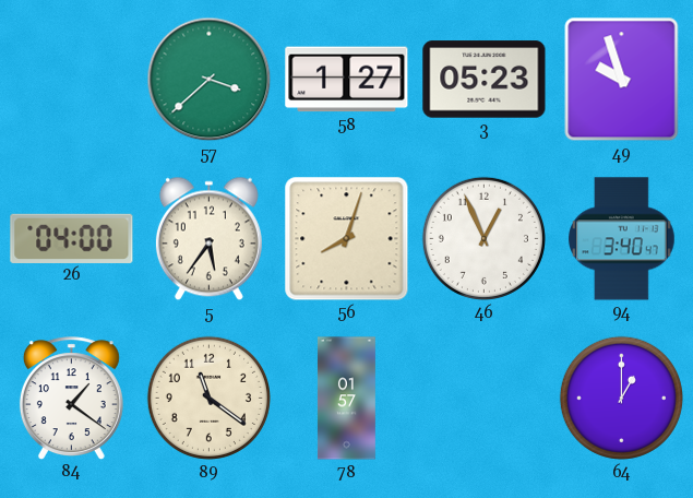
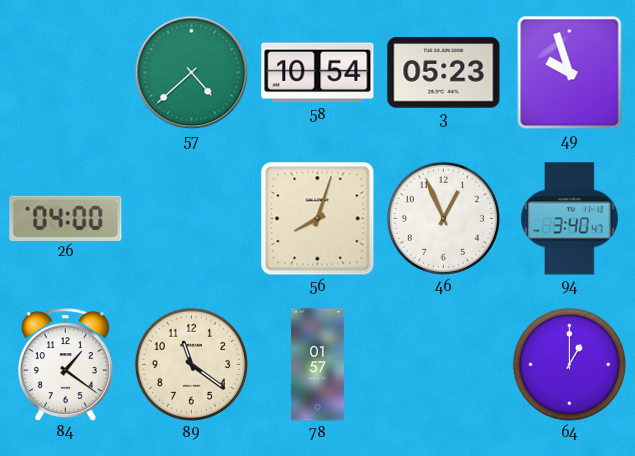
57: 3:38 -> 4:38
58: 1:27 -> 10:54
5: 5:36 -> none
